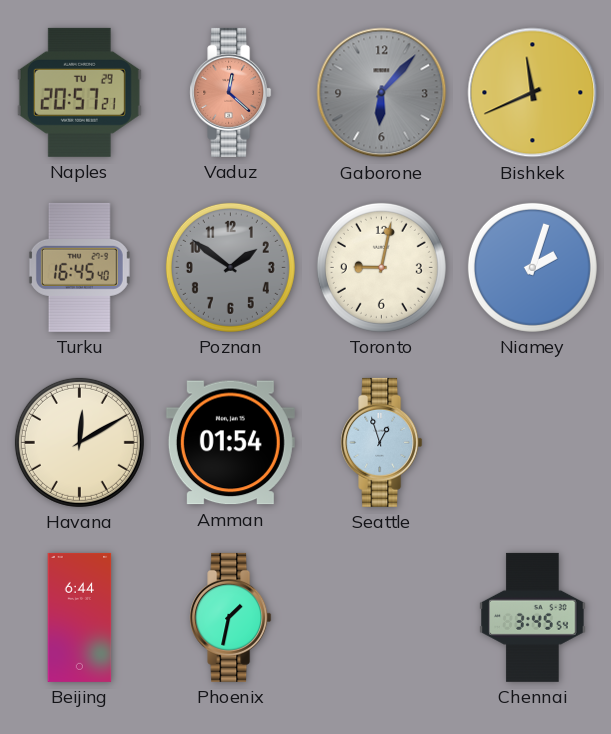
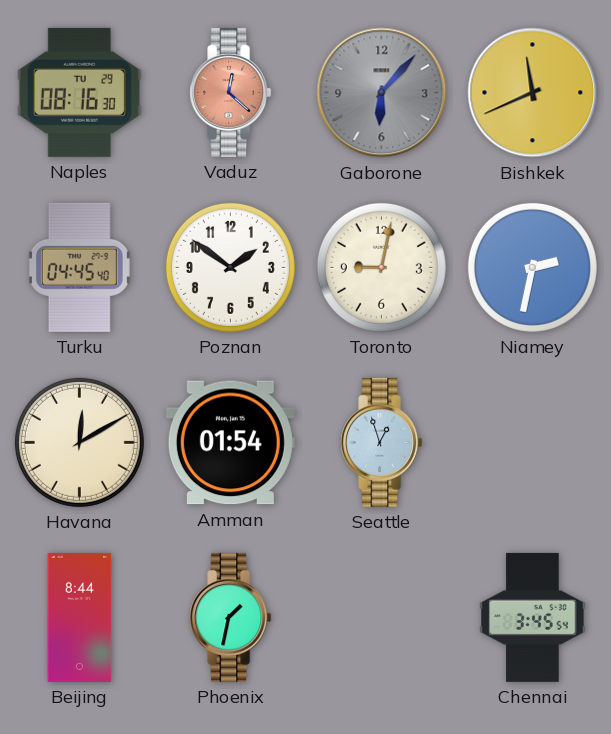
Naples: 20:57 -> 08:16
Turku: 16:45 -> 04:45
Poznan dial: grey -> white
Niamey: 2:03 -> 2:32
Beijing: 6:44 -> 8:44
